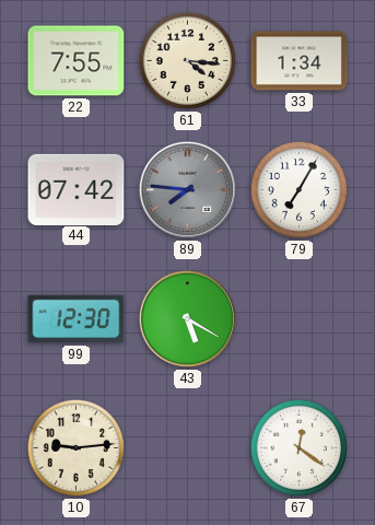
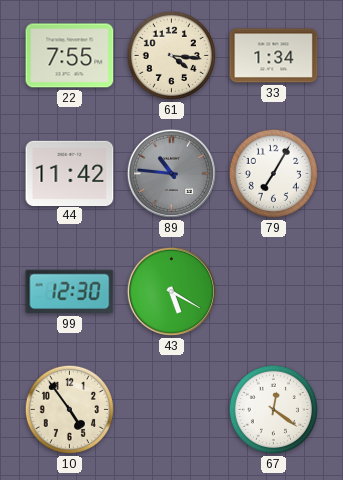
44: 07:42 -> 11:42
89: 7:46 -> 10:46
10: 9:14 -> 4:54
